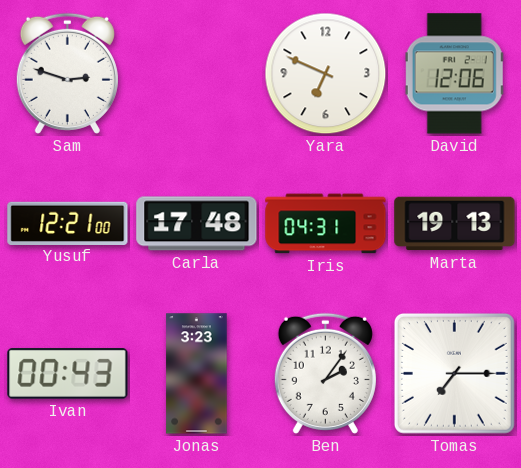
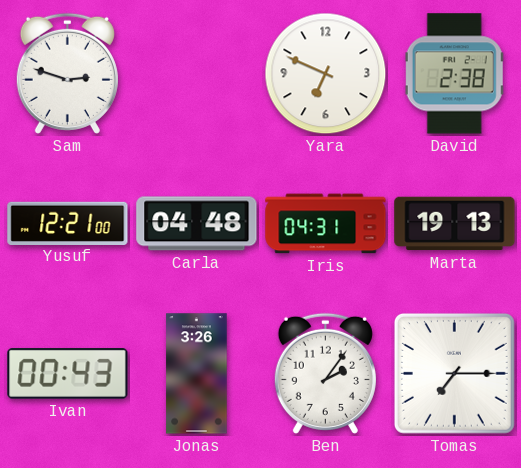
David: 12:06 -> 2:38
Carla: 17:48 -> 04:48
Jonas: 3:23 -> 3:26
